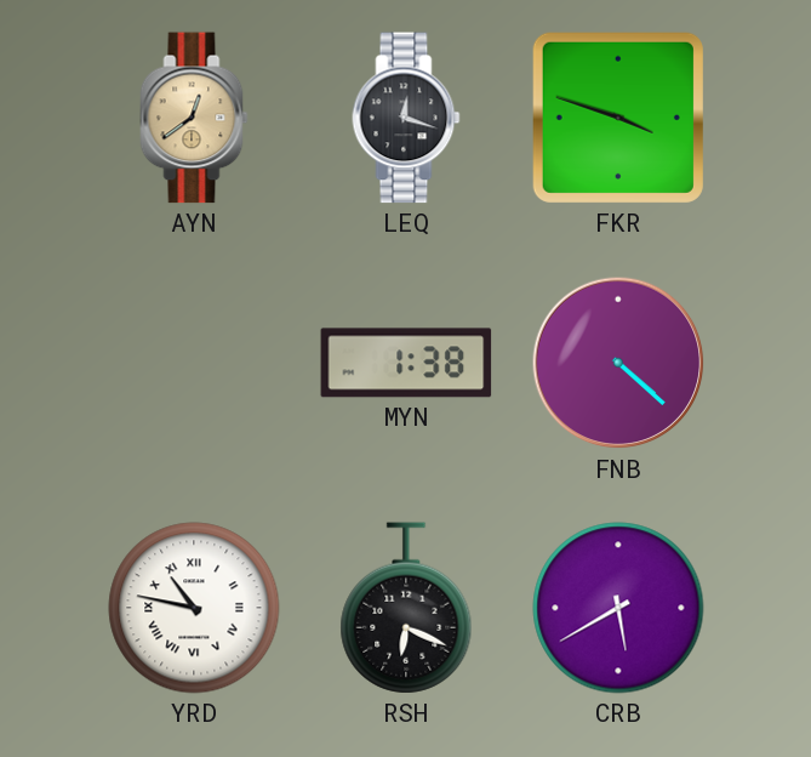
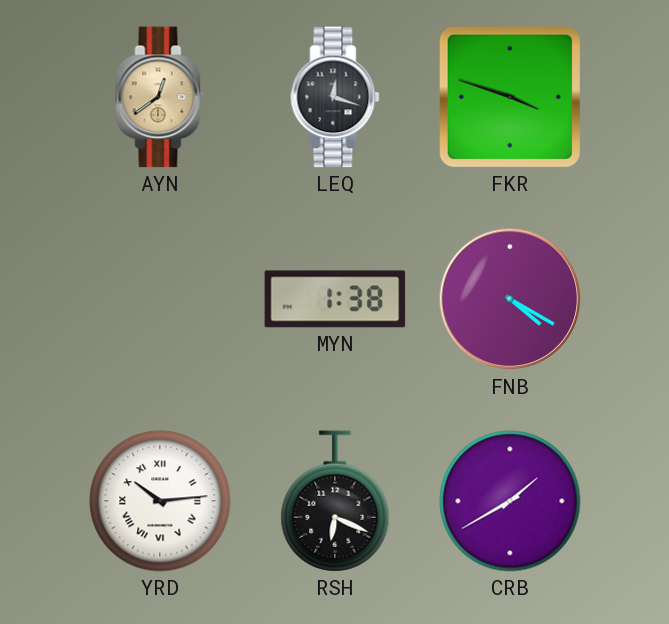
FNB: 4:22 -> 4:20
YRD: 10:47 -> 10:14
CRB: 5:40 -> 1:40
